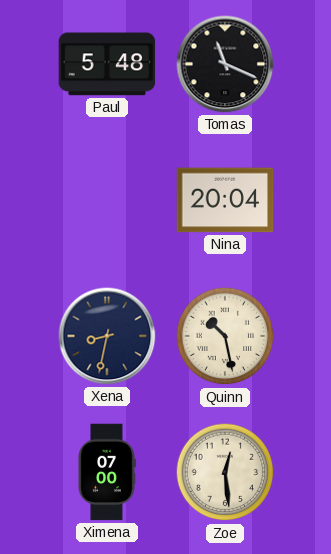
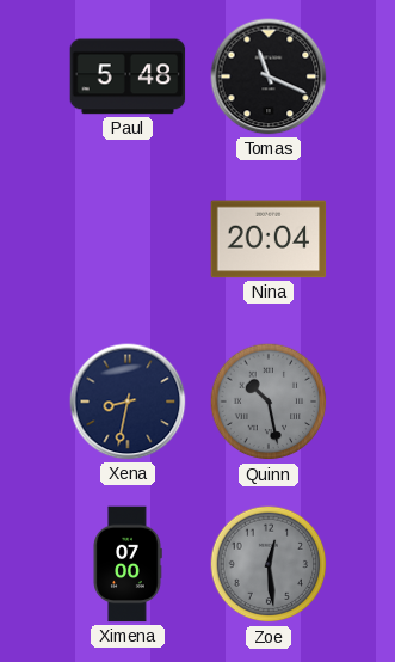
Quinn dial: cream -> grey
Zoe dial: cream -> grey
